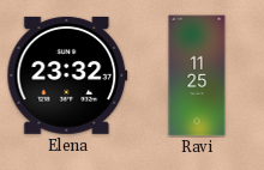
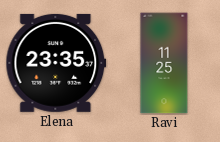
Elena: 23:32 -> 23:35
